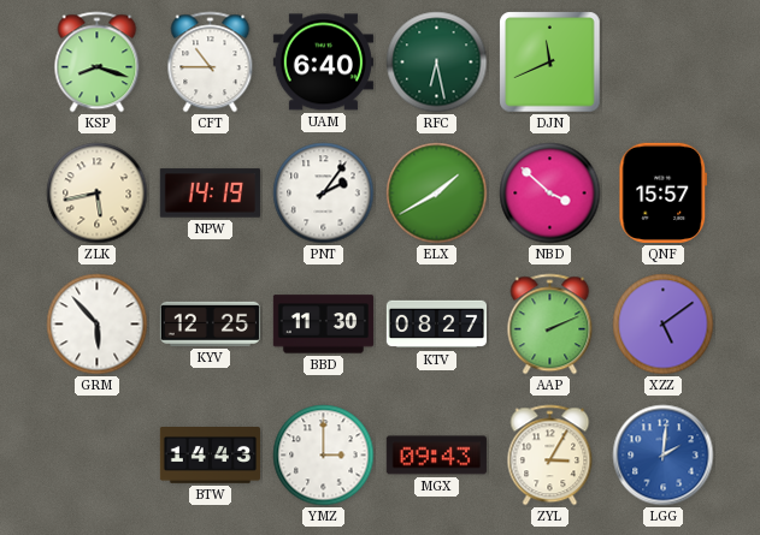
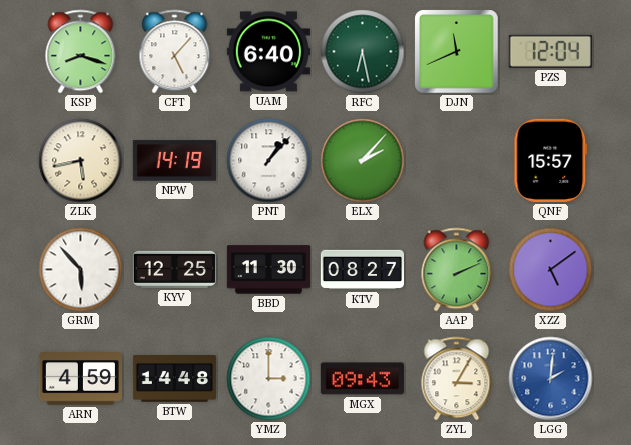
CFT: 10:45 -> 5:07
PZS: none -> 12:04
PNT: 2:06 -> 1:07
ELX: 1:40 -> 2:07
NBD: 3:52 -> none
ARN: none -> 4:59
BTW: 14:43 -> 14:48
